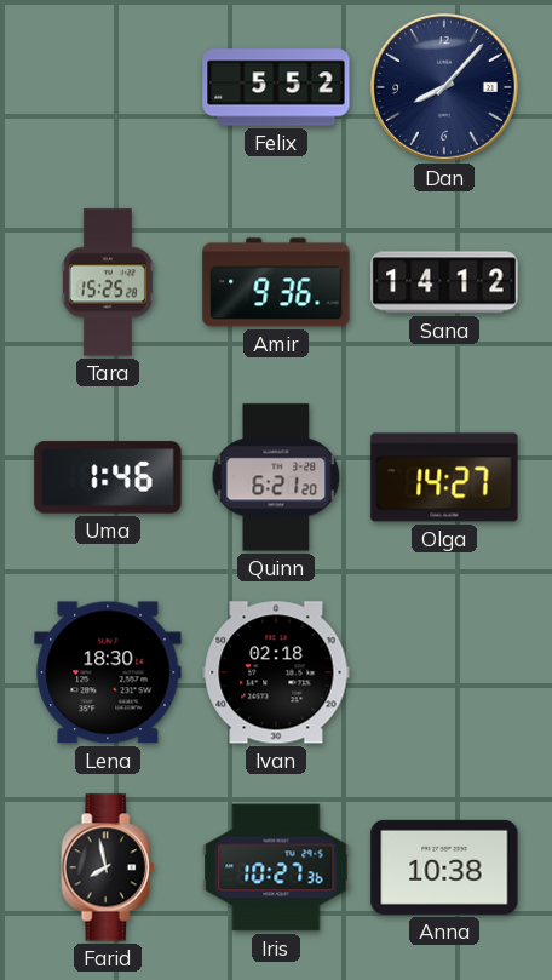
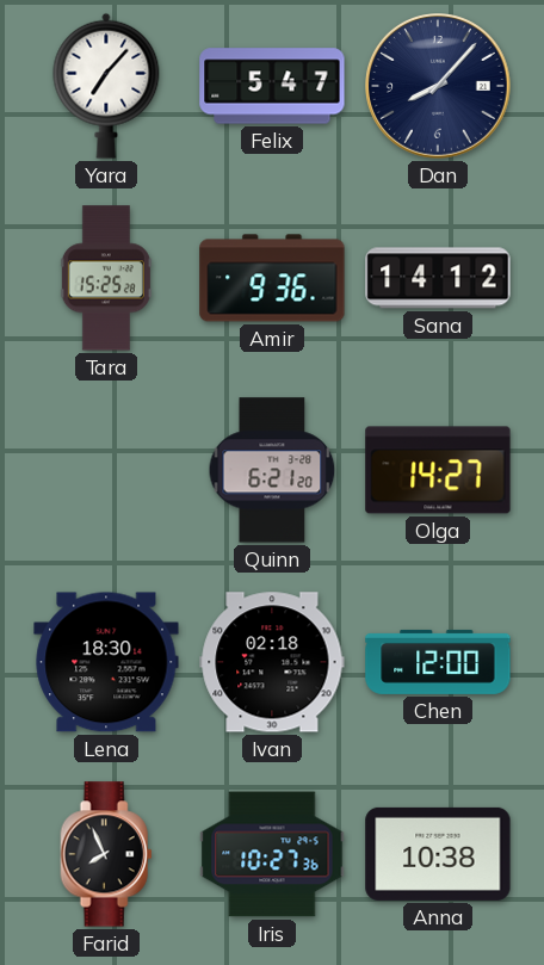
Yara: none -> 7:07
Felix: 5:52 -> 5:47
Uma: 1:46 -> none
Chen: none -> 12:00
Farid: 7:58 -> 7:56
